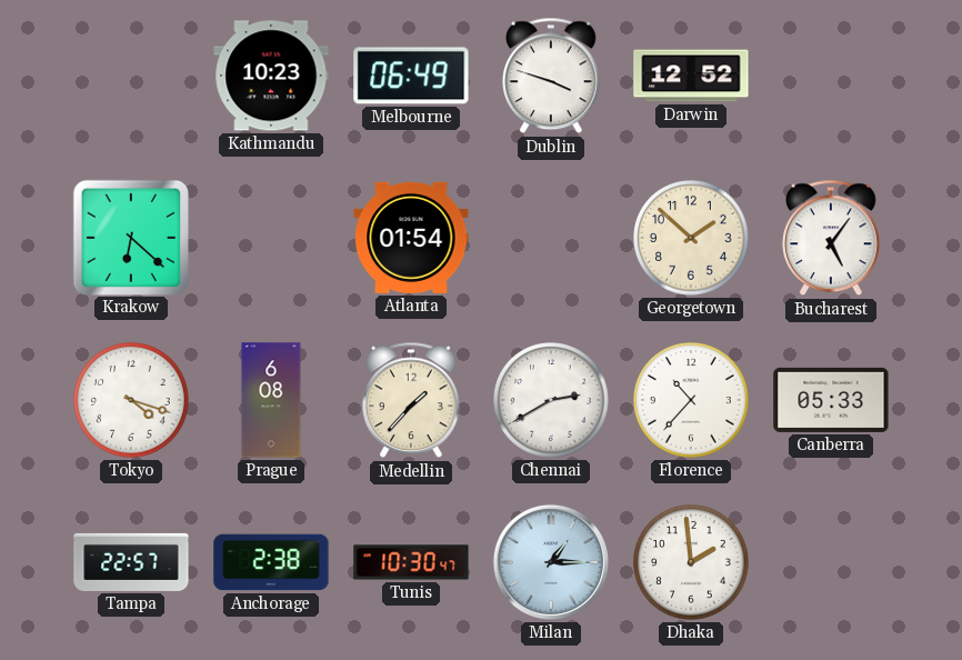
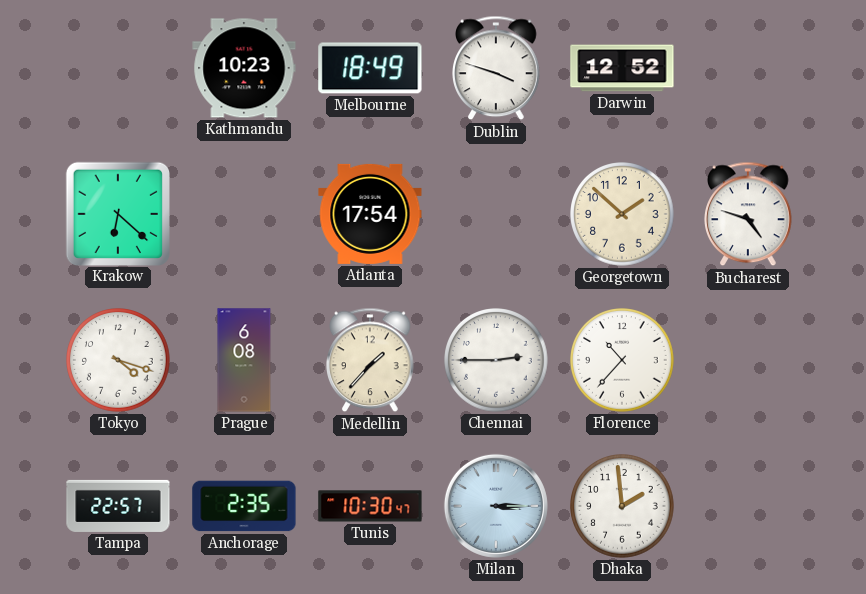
Melbourne: 06:49 -> 18:49
Atlanta: 01:54 -> 17:54
Bucharest: 5:06 -> 4:48
Chennai: 2:40 -> 2:45
Canberra: 05:33 -> none
Anchorage: 2:38 -> 2:35
Milan: 1:15 -> 3:15
